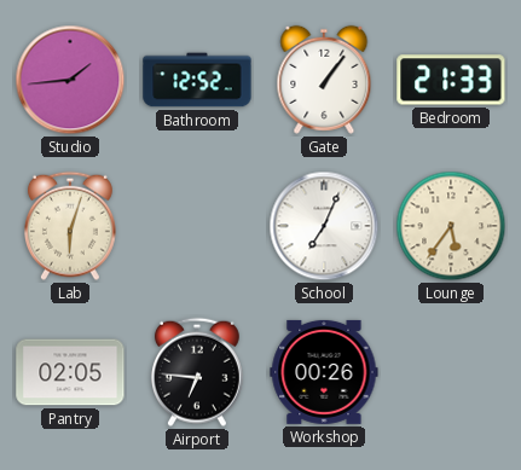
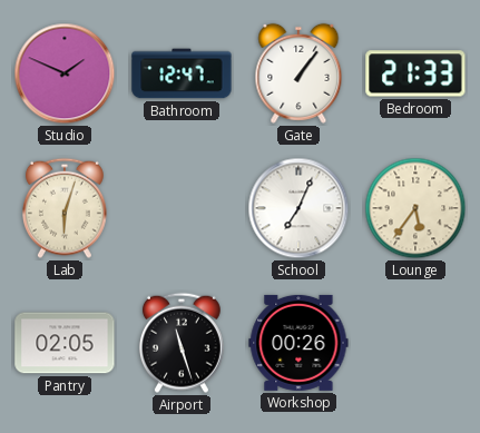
Studio: 1:44 -> 1:49
Bathroom: 12:52 -> 12:47
Airport: 6:46 -> 11:27
